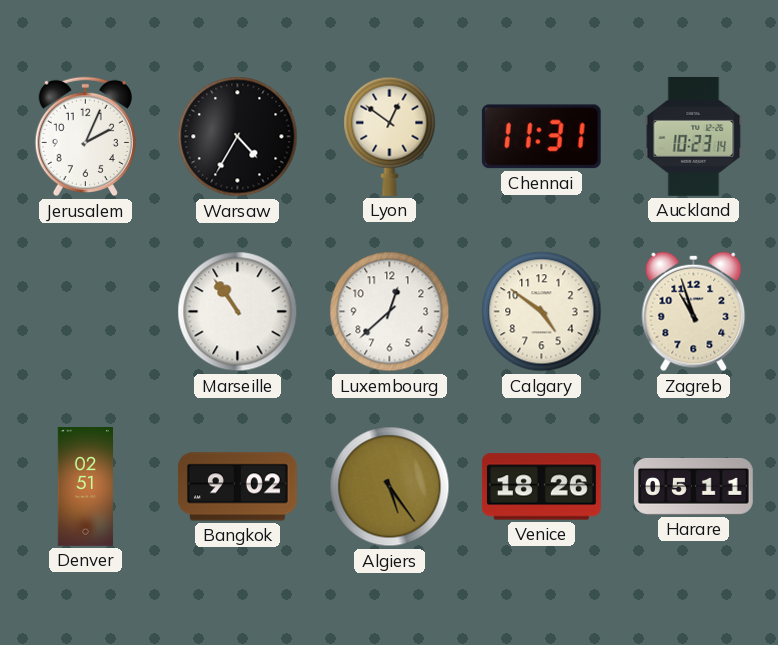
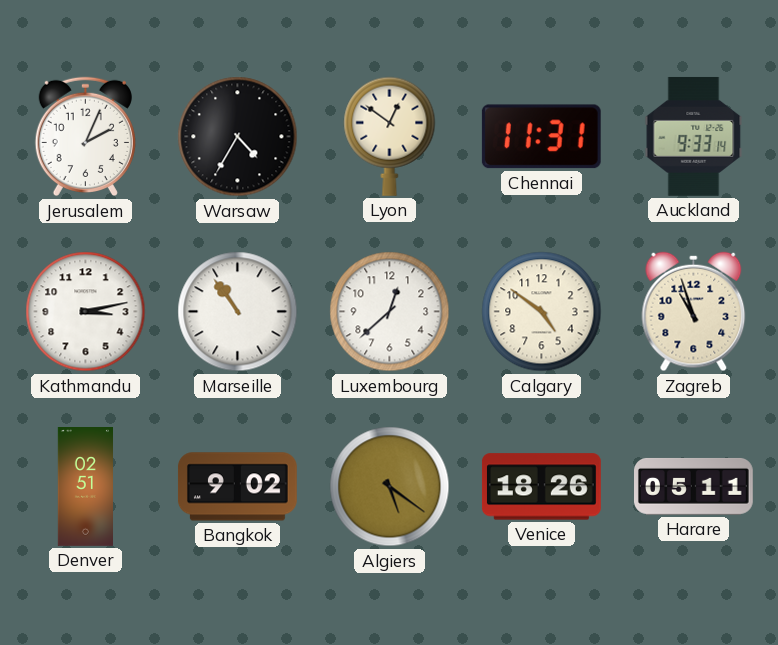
Auckland: 10:23 -> 9:33
Kathmandu: none -> 3:13
Algiers: 5:24 -> 5:21
